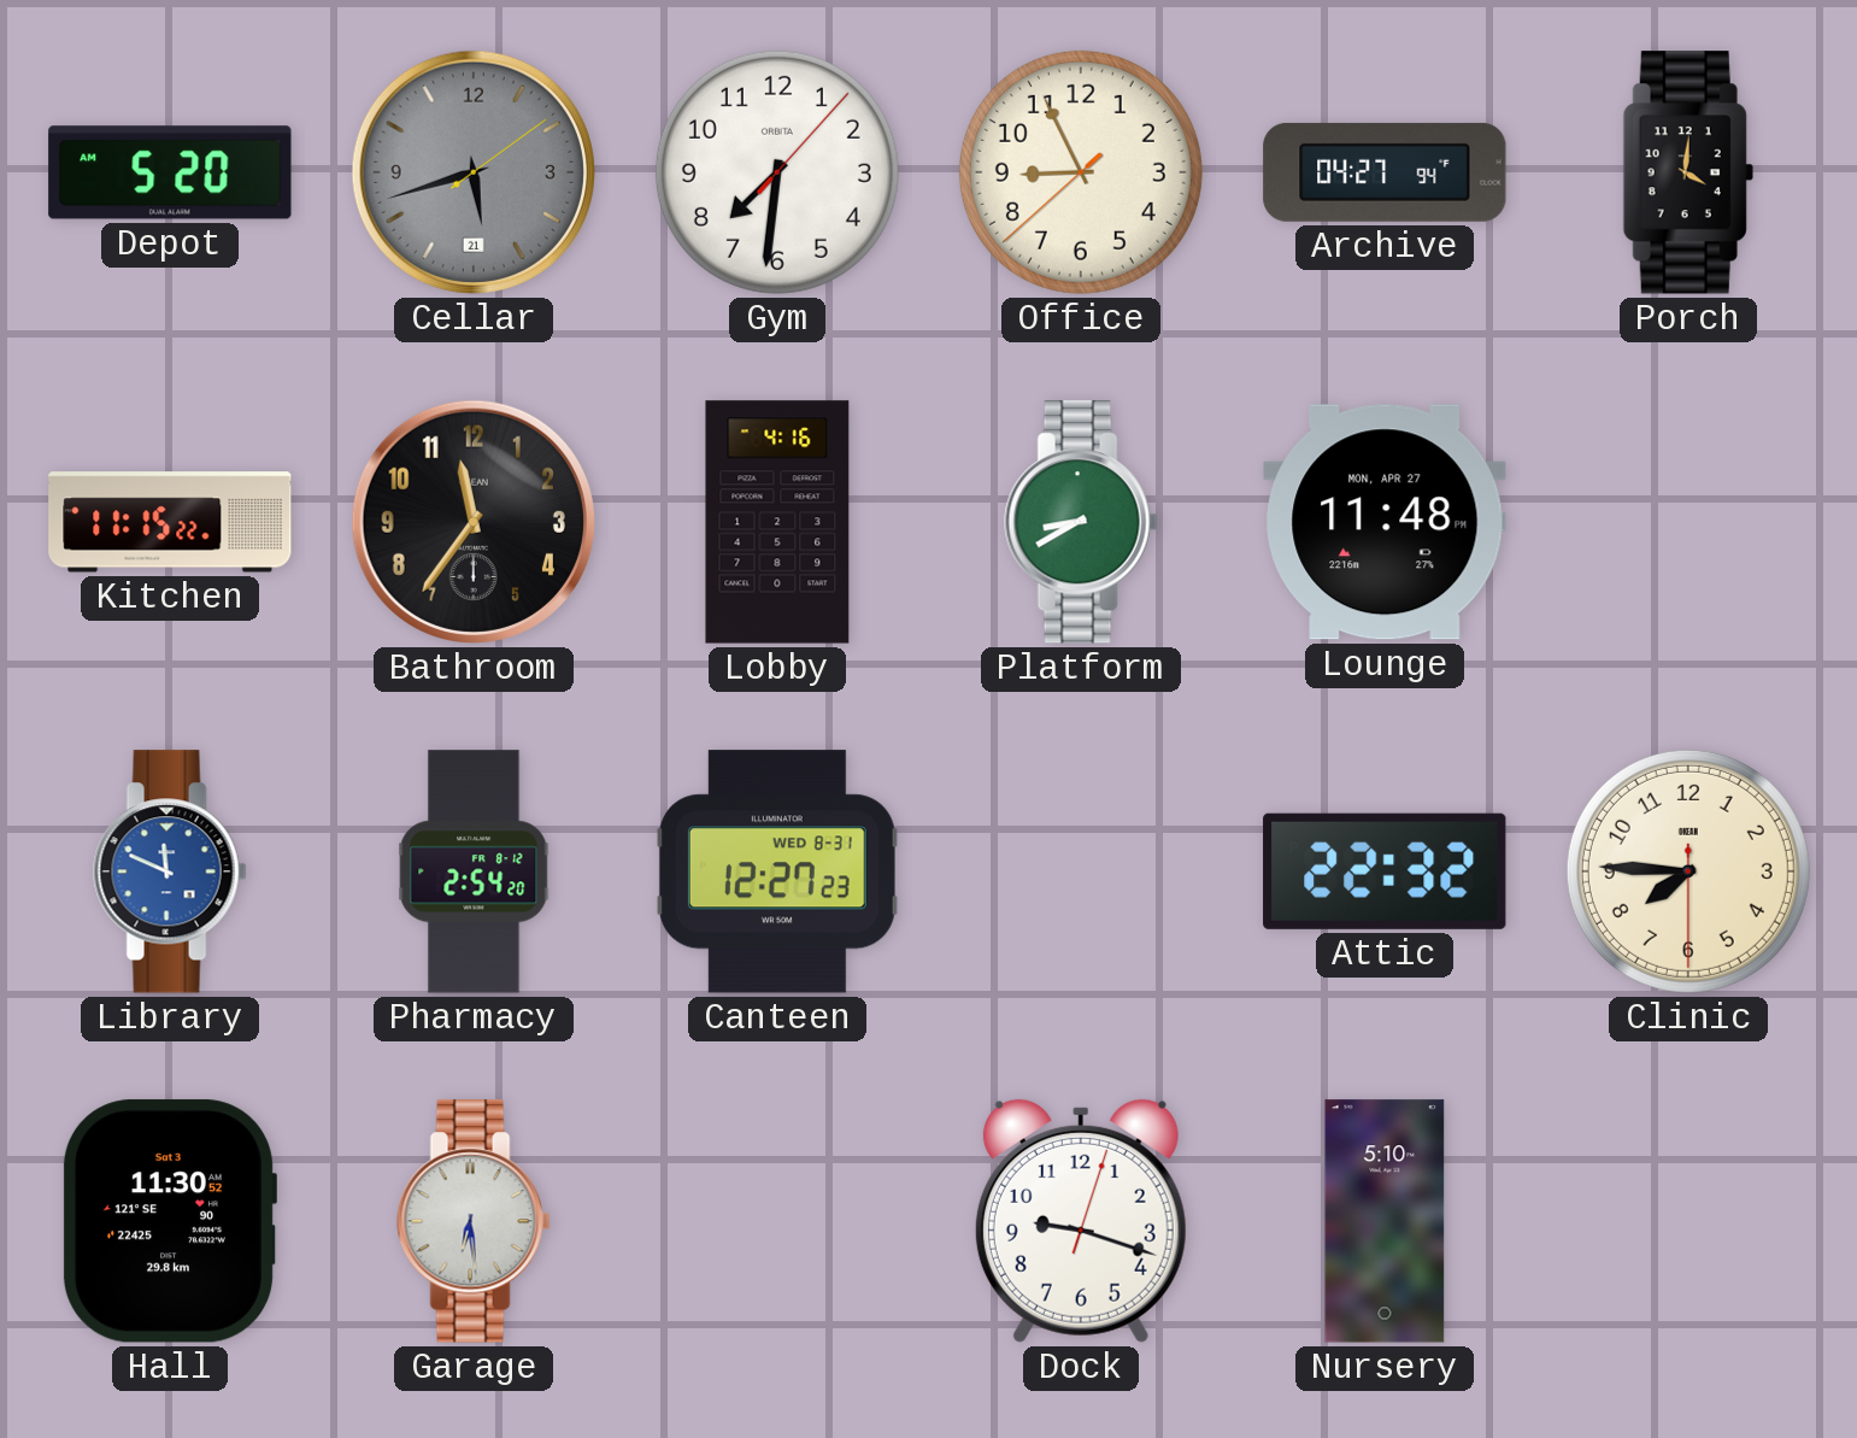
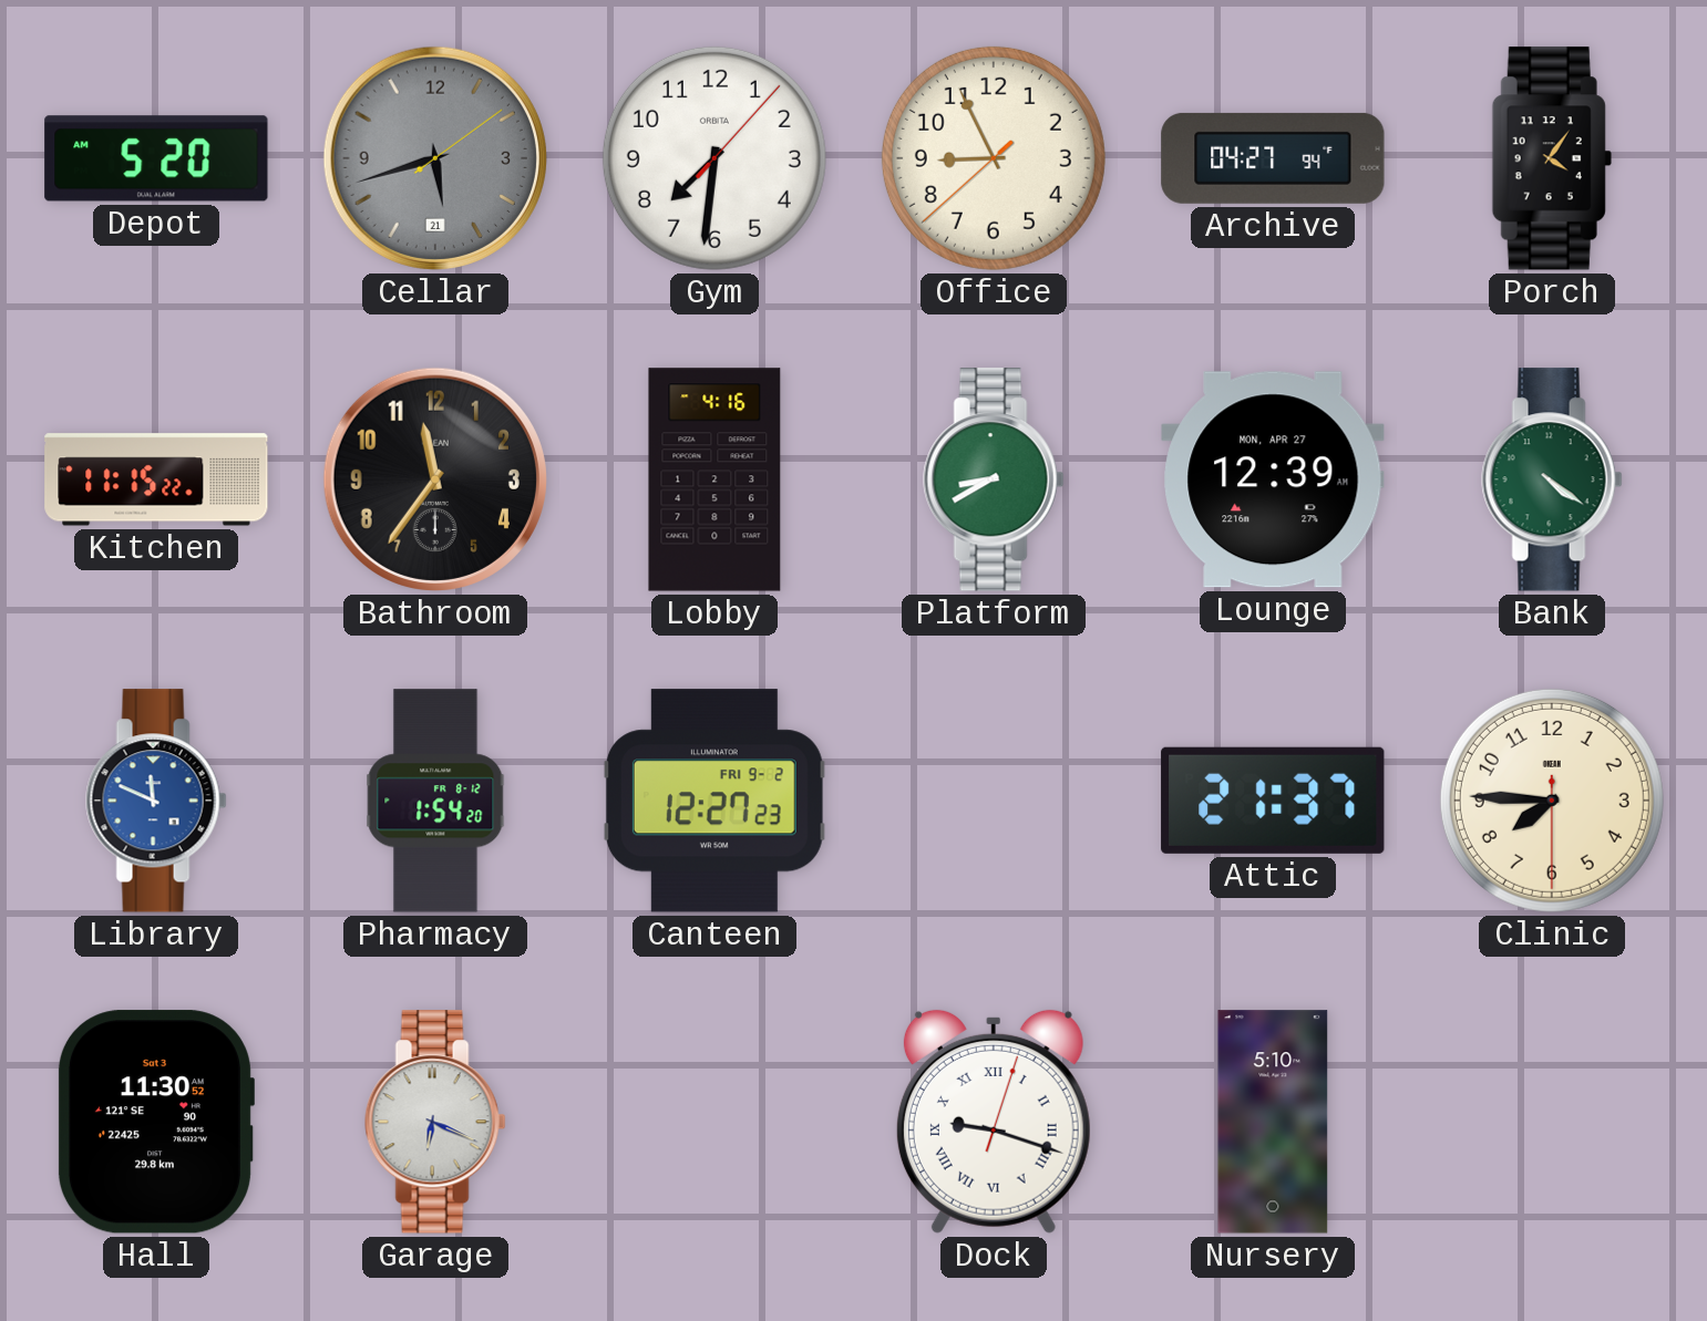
Porch: 4:01 -> 4:06
Lounge: 11:48 -> 12:39
Bank: none -> 4:21
Pharmacy: 2:54 -> 1:54
Canteen date: WED 8-31 -> FRI 9-2
Attic: 22:32 -> 21:37
Garage: 6:29 -> 6:19
Dock numerals: Arabic -> Roman
